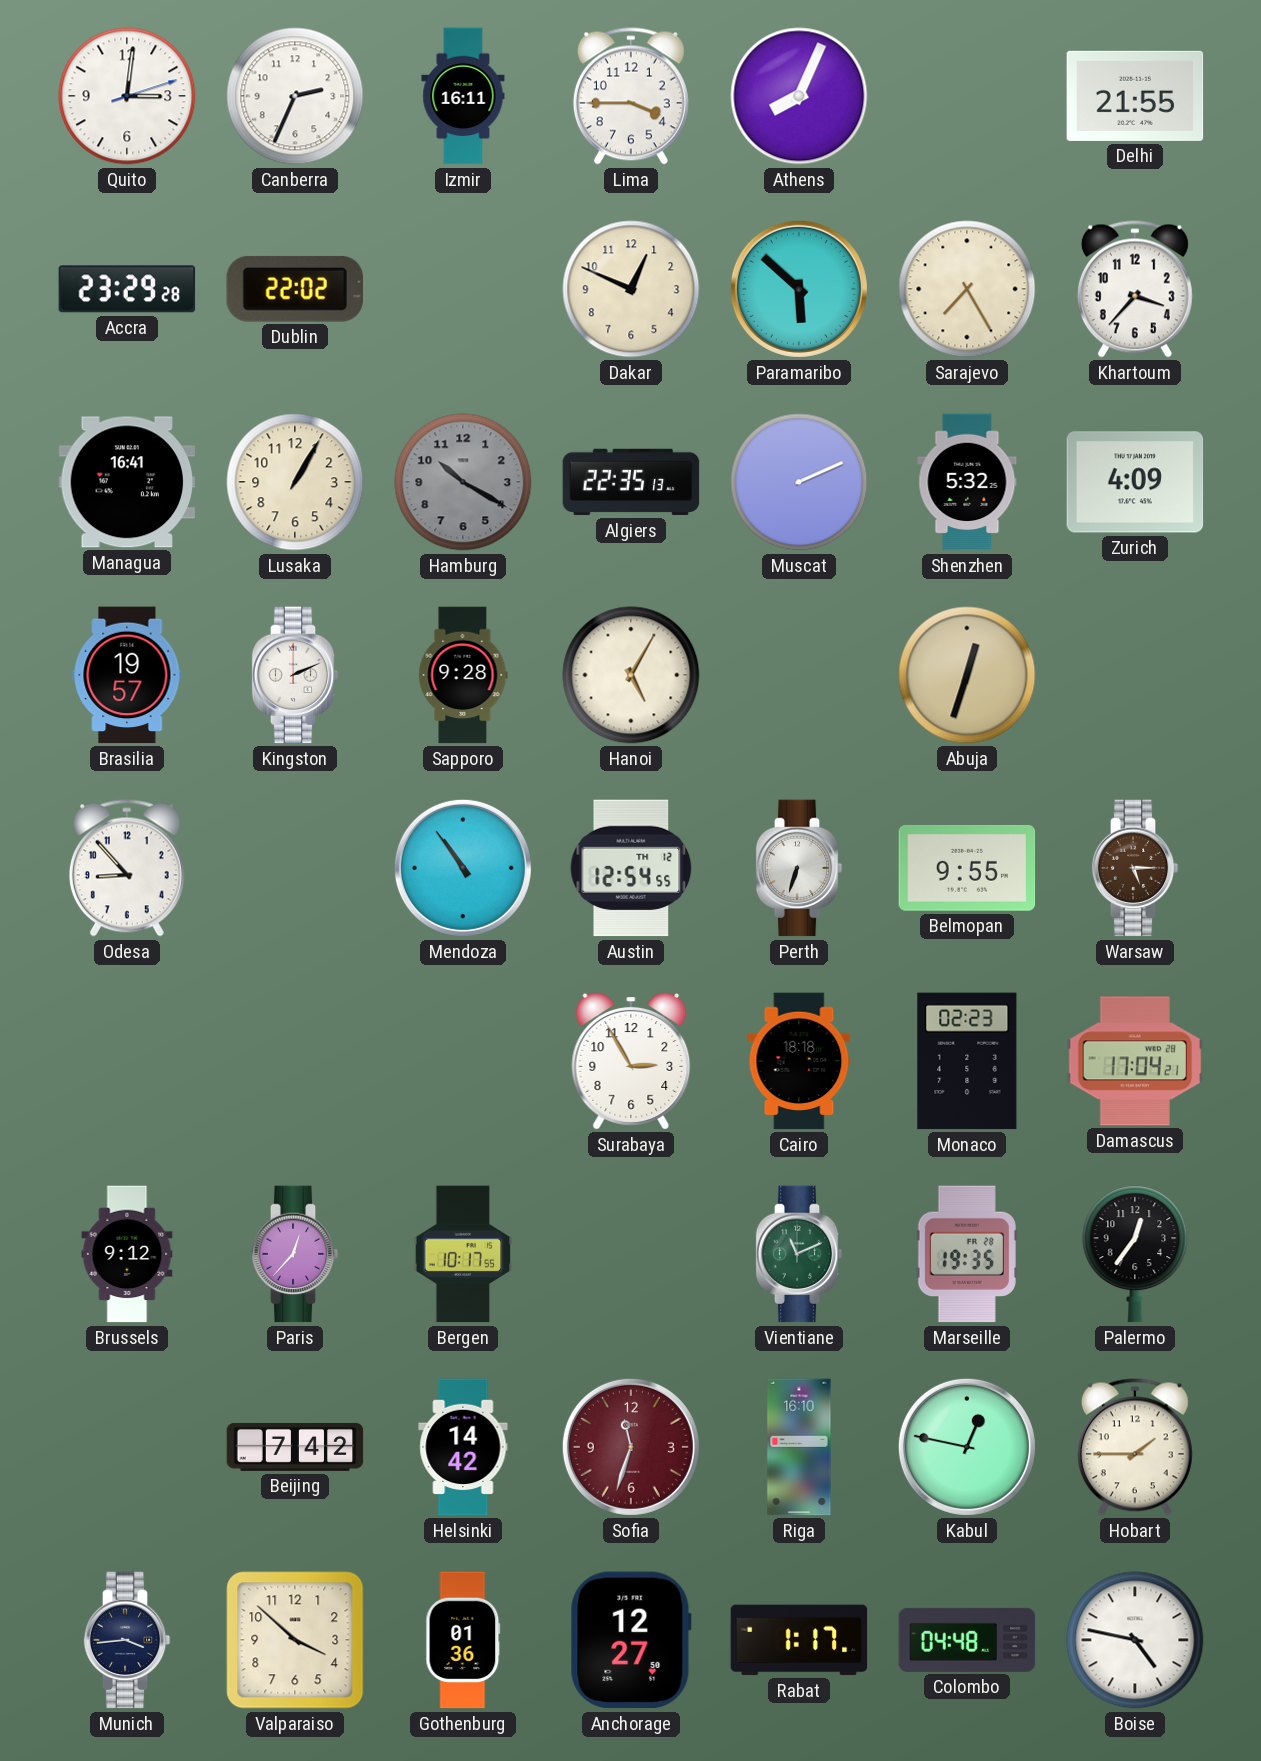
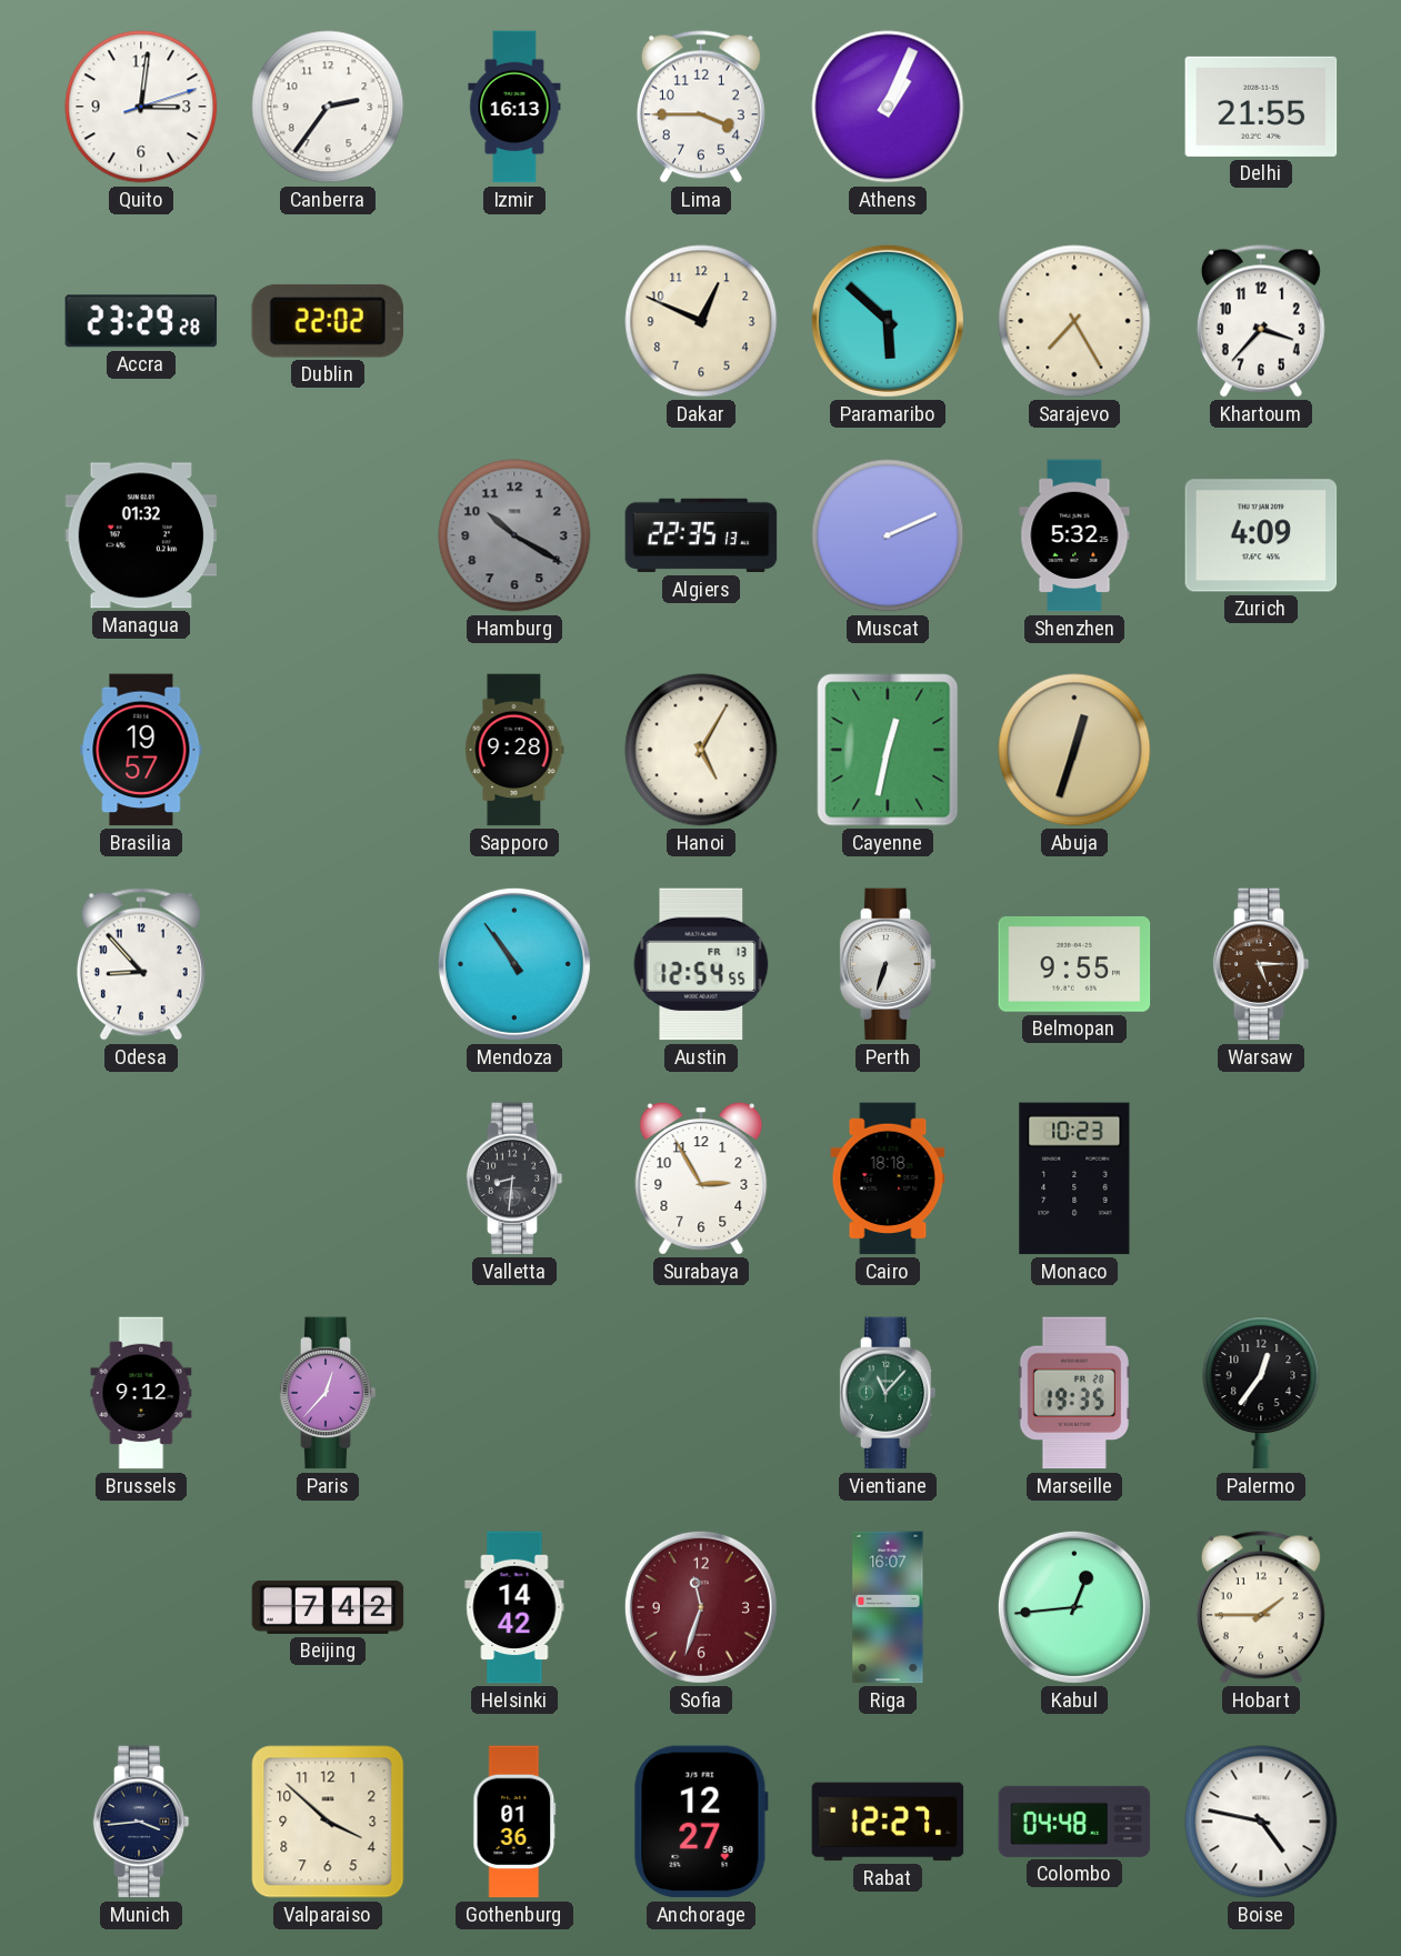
Canberra: 2:34 -> 2:36
Izmir: 16:11 -> 16:13
Athens: 8:04 -> 1:04
Managua: 16:41 -> 01:32
Lusaka: 1:05 -> none
Kingston: 2:11 -> none
Cayenne: none -> 12:32
Austin date: TH 12 -> FR 13
Valletta: none -> 8:31
Monaco: 02:23 -> 10:23
Damascus: 17:04 -> none
Bergen: 10:17 -> none
Vientiane: 11:11 -> 11:07
Riga: 16:10 -> 16:07
Kabul: 12:47 -> 12:44
Rabat: 1:17 -> 12:27
